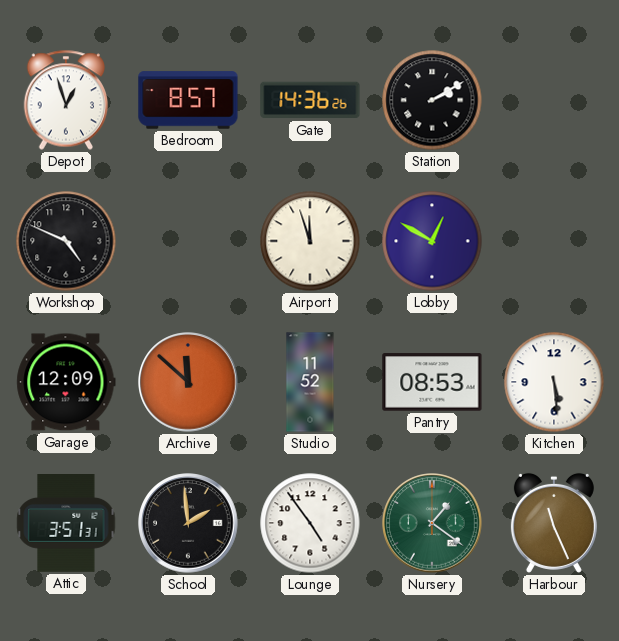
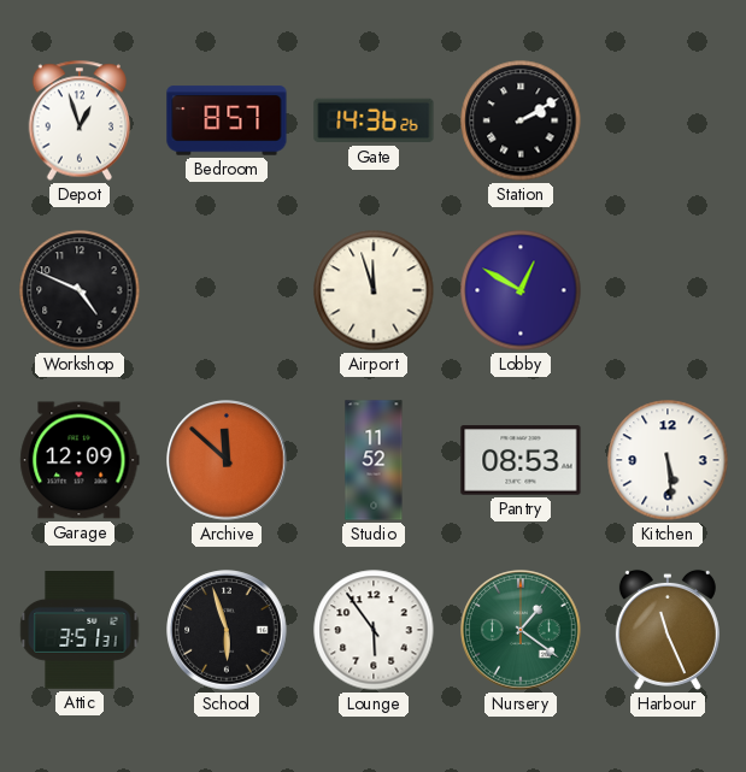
School: 1:59 -> 5:57
Lounge: 4:54 -> 5:54
